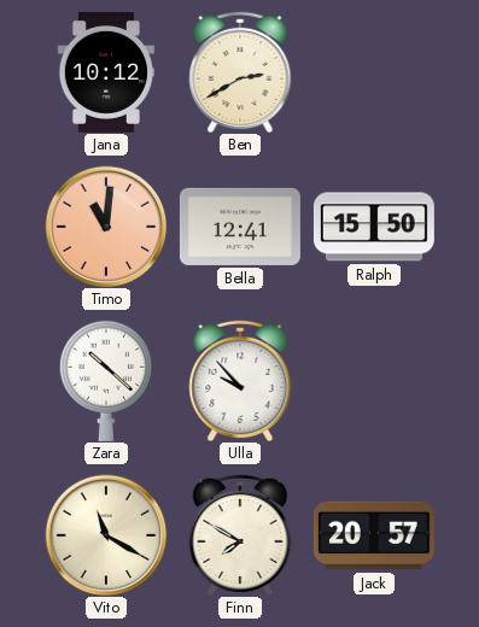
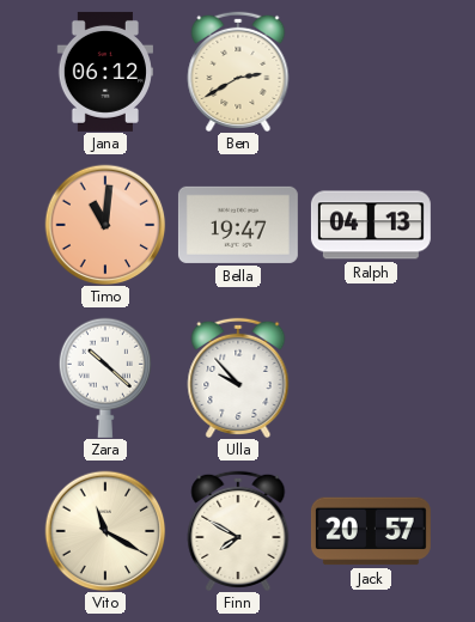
Jana: 10:12 -> 06:12
Bella: 12:41 -> 19:47
Ralph: 15:50 -> 04:13
